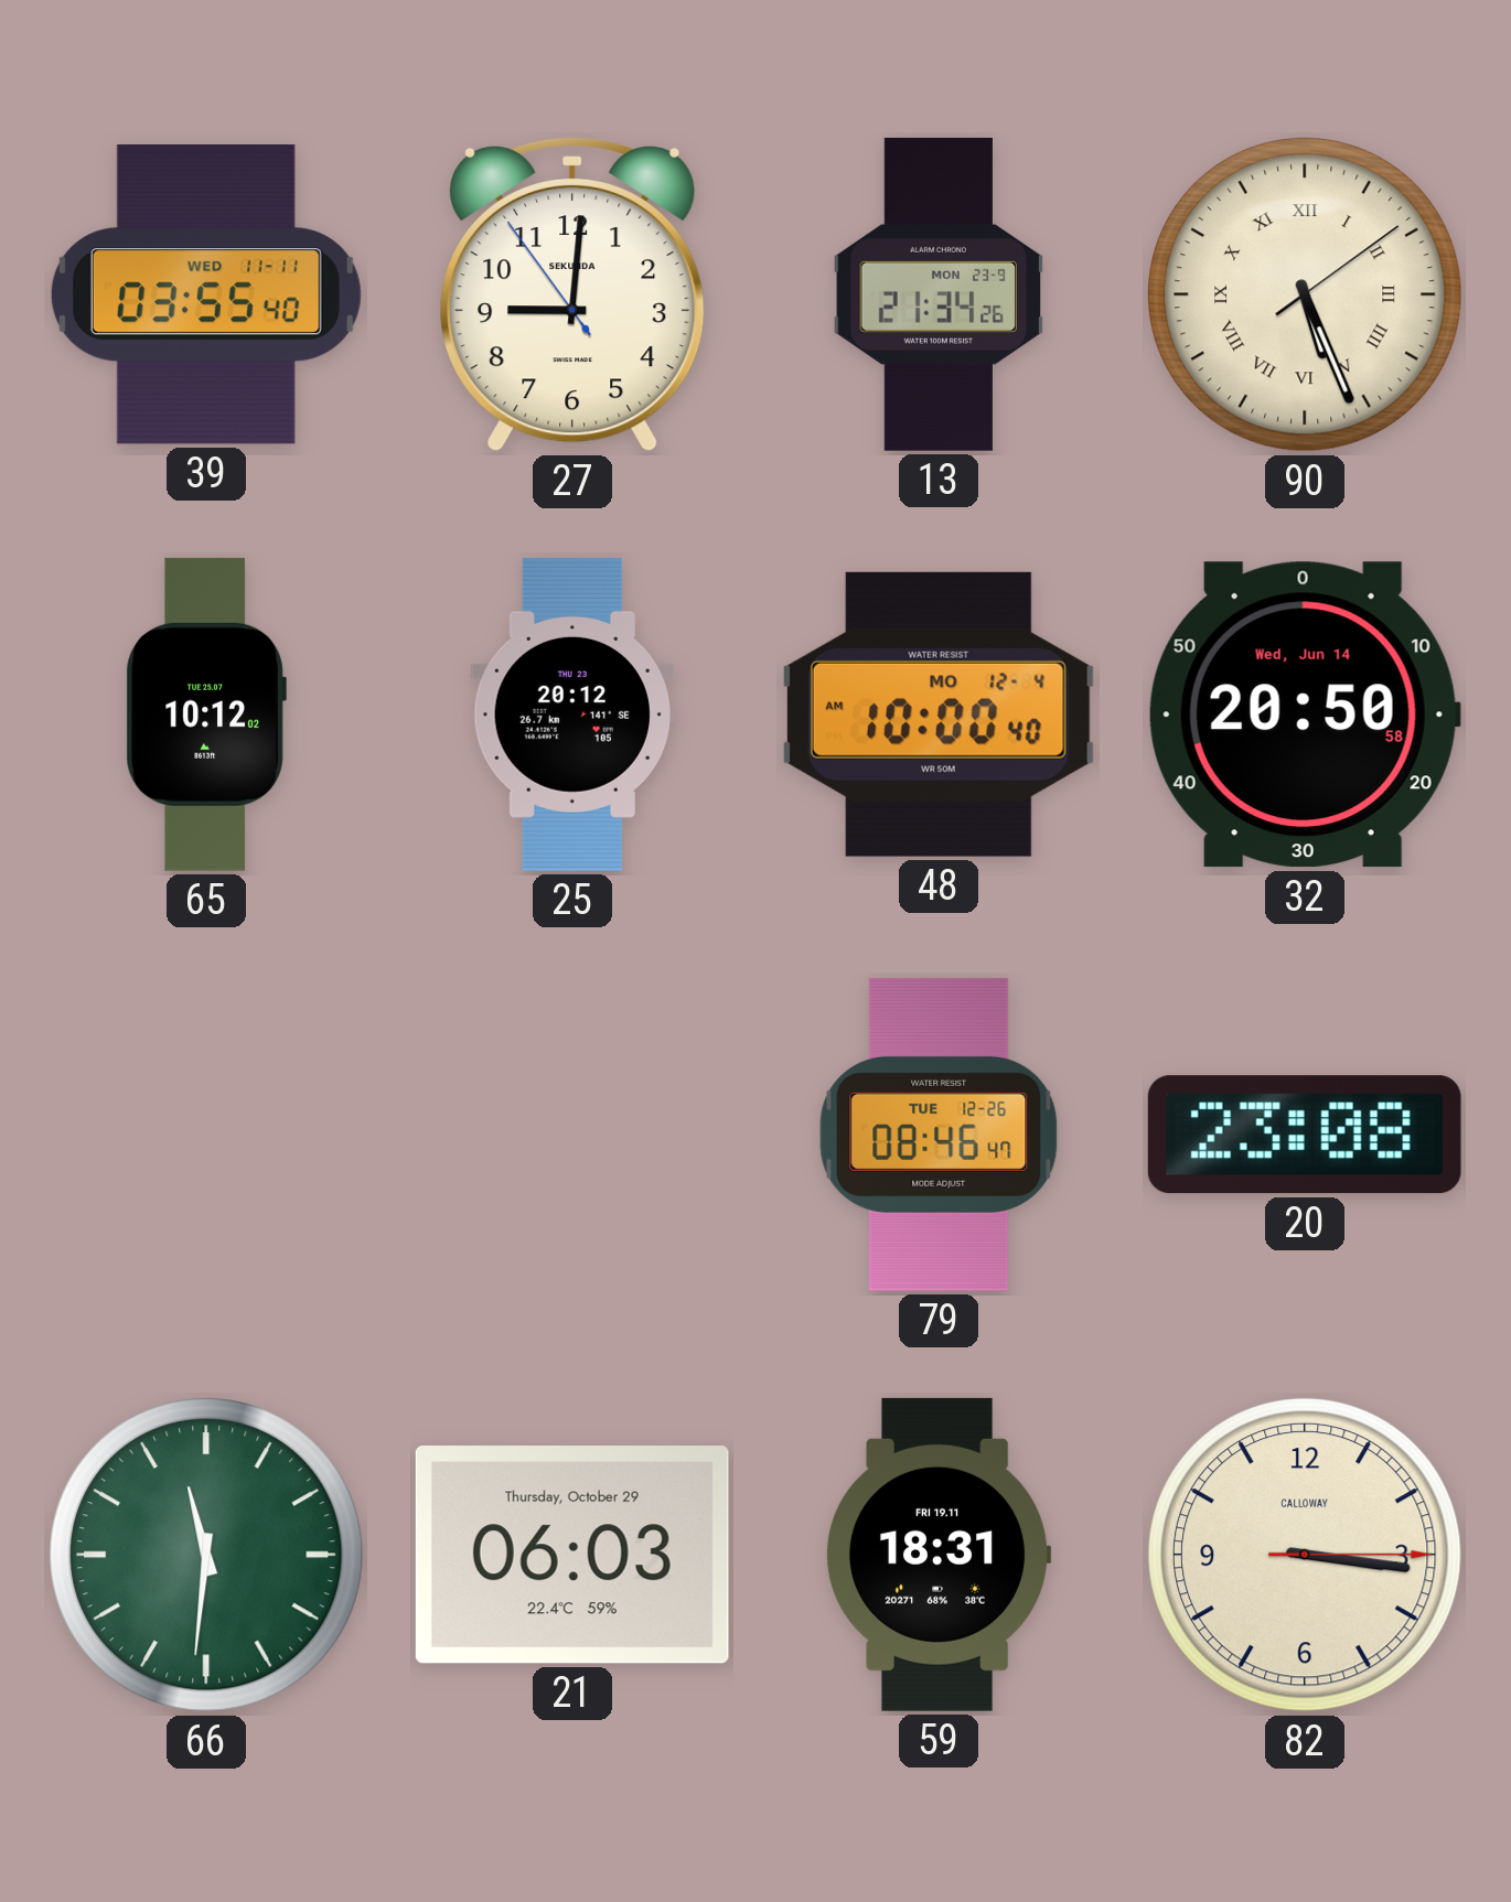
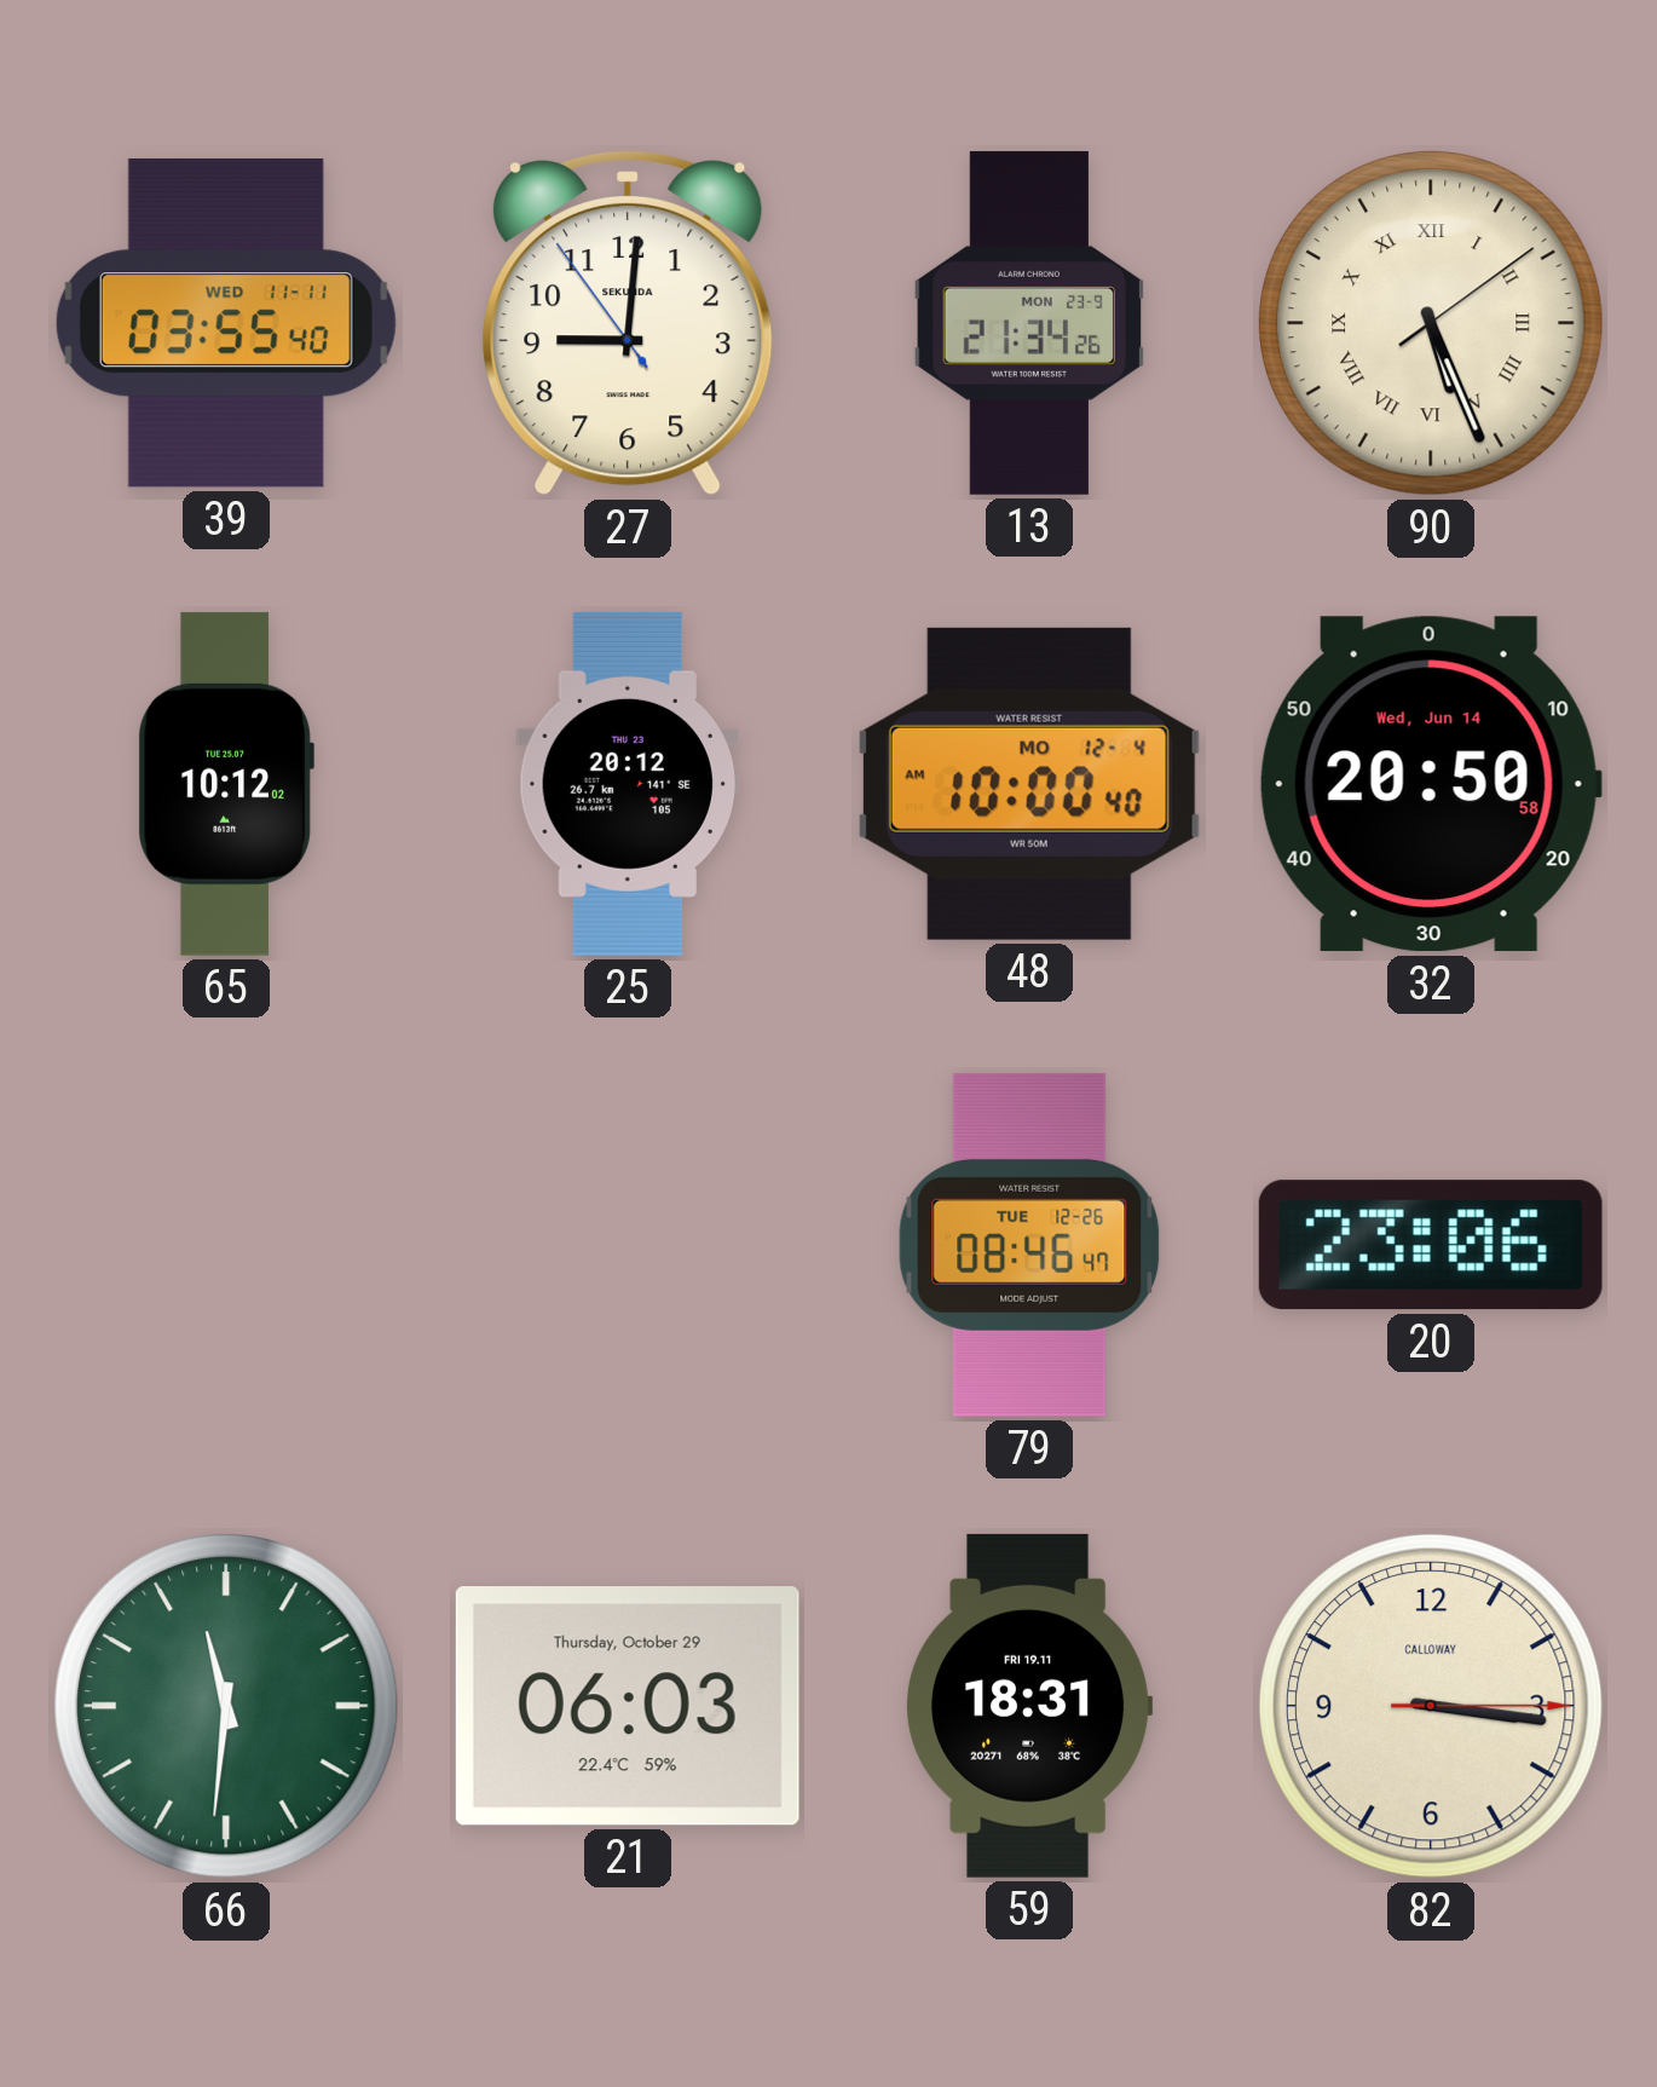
20: 23:08 -> 23:06
